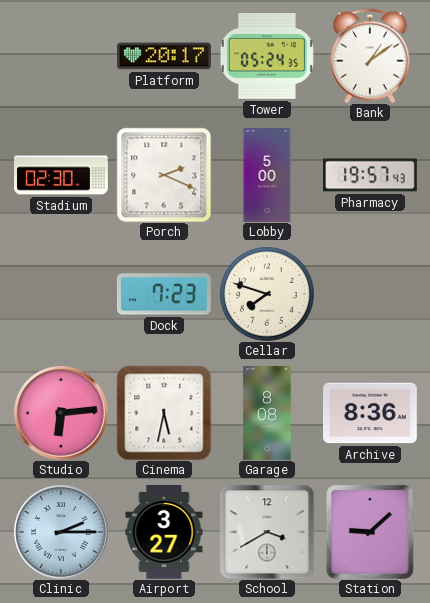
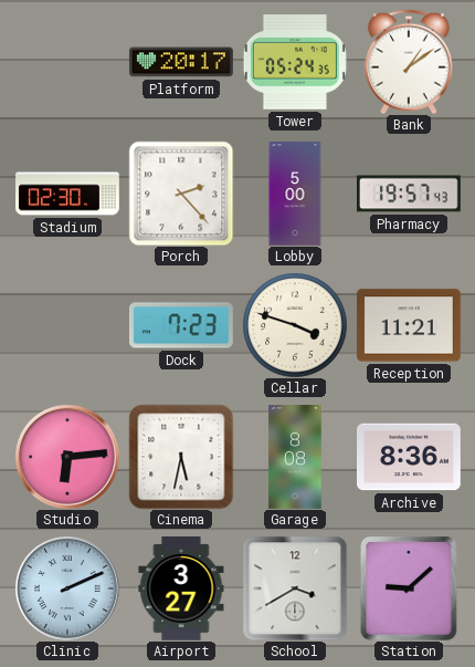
Porch: 2:19 -> 2:23
Cellar: 7:48 -> 3:48
Reception: none -> 11:21
Clinic: 2:15 -> 2:11
